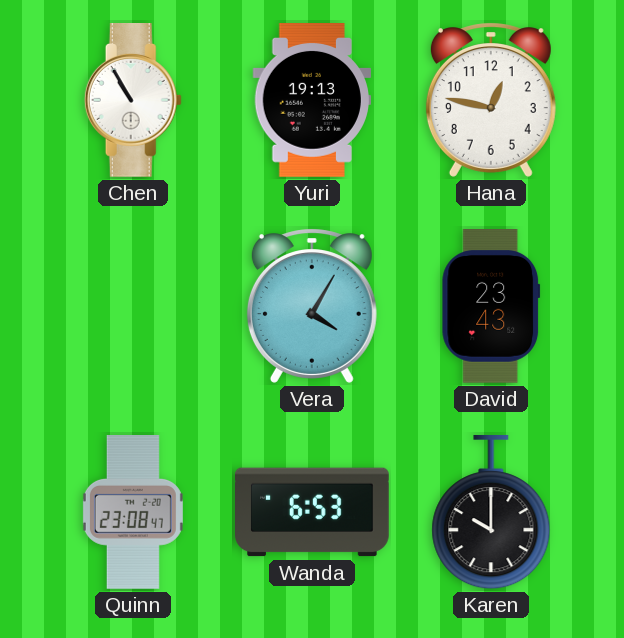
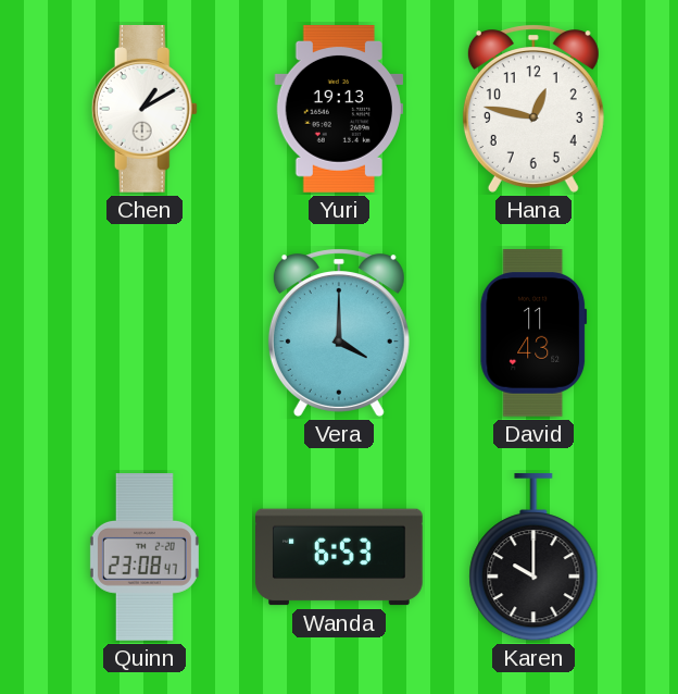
Chen: 10:55 -> 1:10
Vera: 4:05 -> 4:00
David: 23:43 -> 11:43
